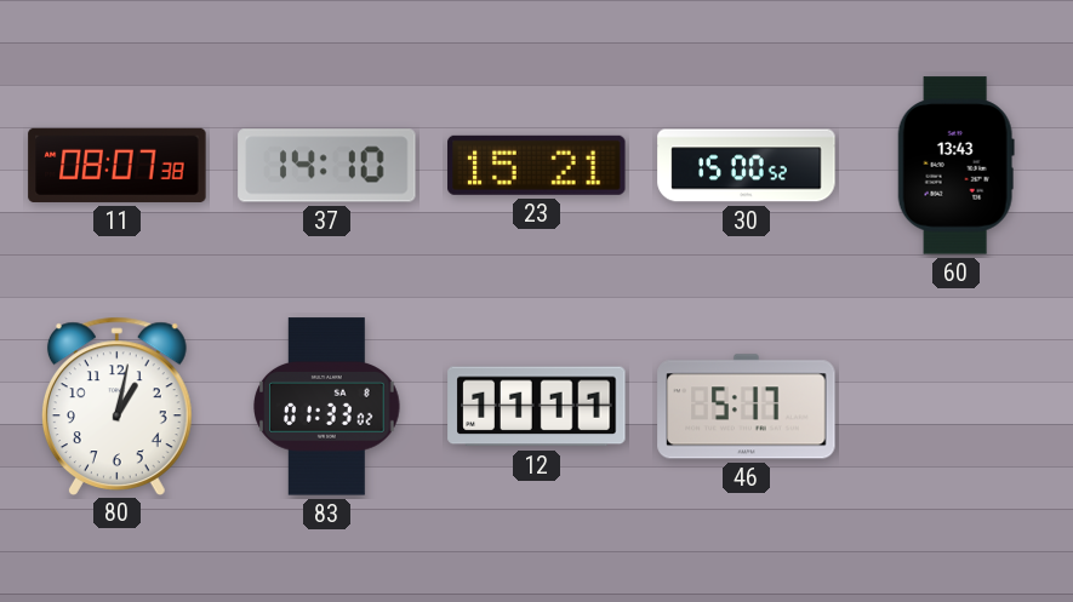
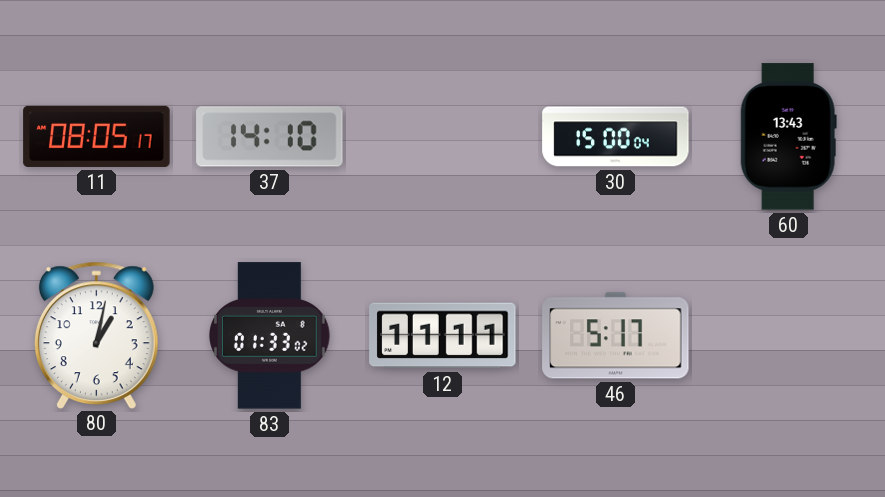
11: 08:07 -> 08:05
23: 15:21 -> none
30: 15:00:52 -> 15:00:04
